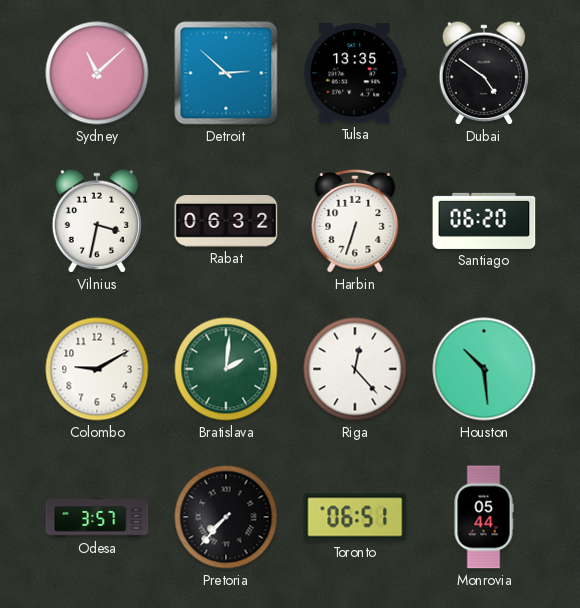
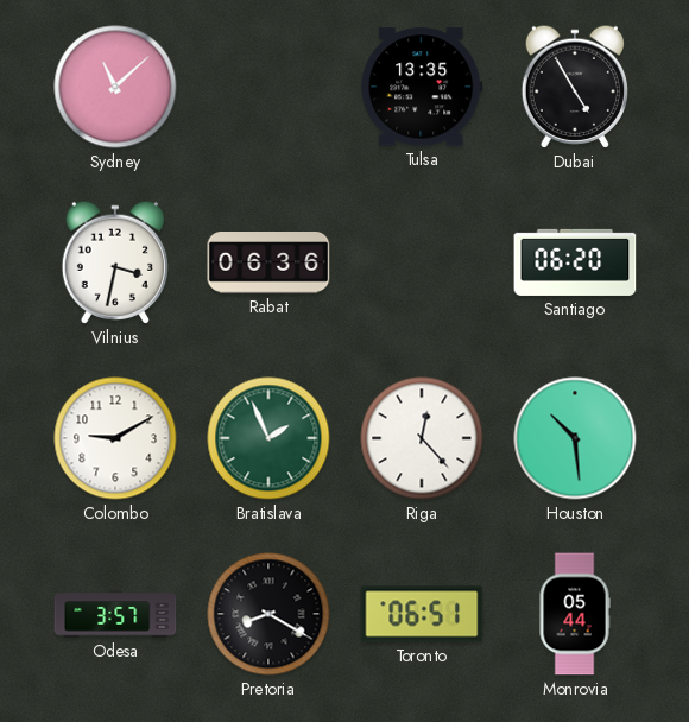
Detroit: 2:52 -> none
Dubai: 4:51 -> 4:55
Rabat: 06:32 -> 06:36
Harbin: 6:33 -> none
Bratislava: 2:01 -> 1:56
Pretoria: 7:37 -> 8:20
